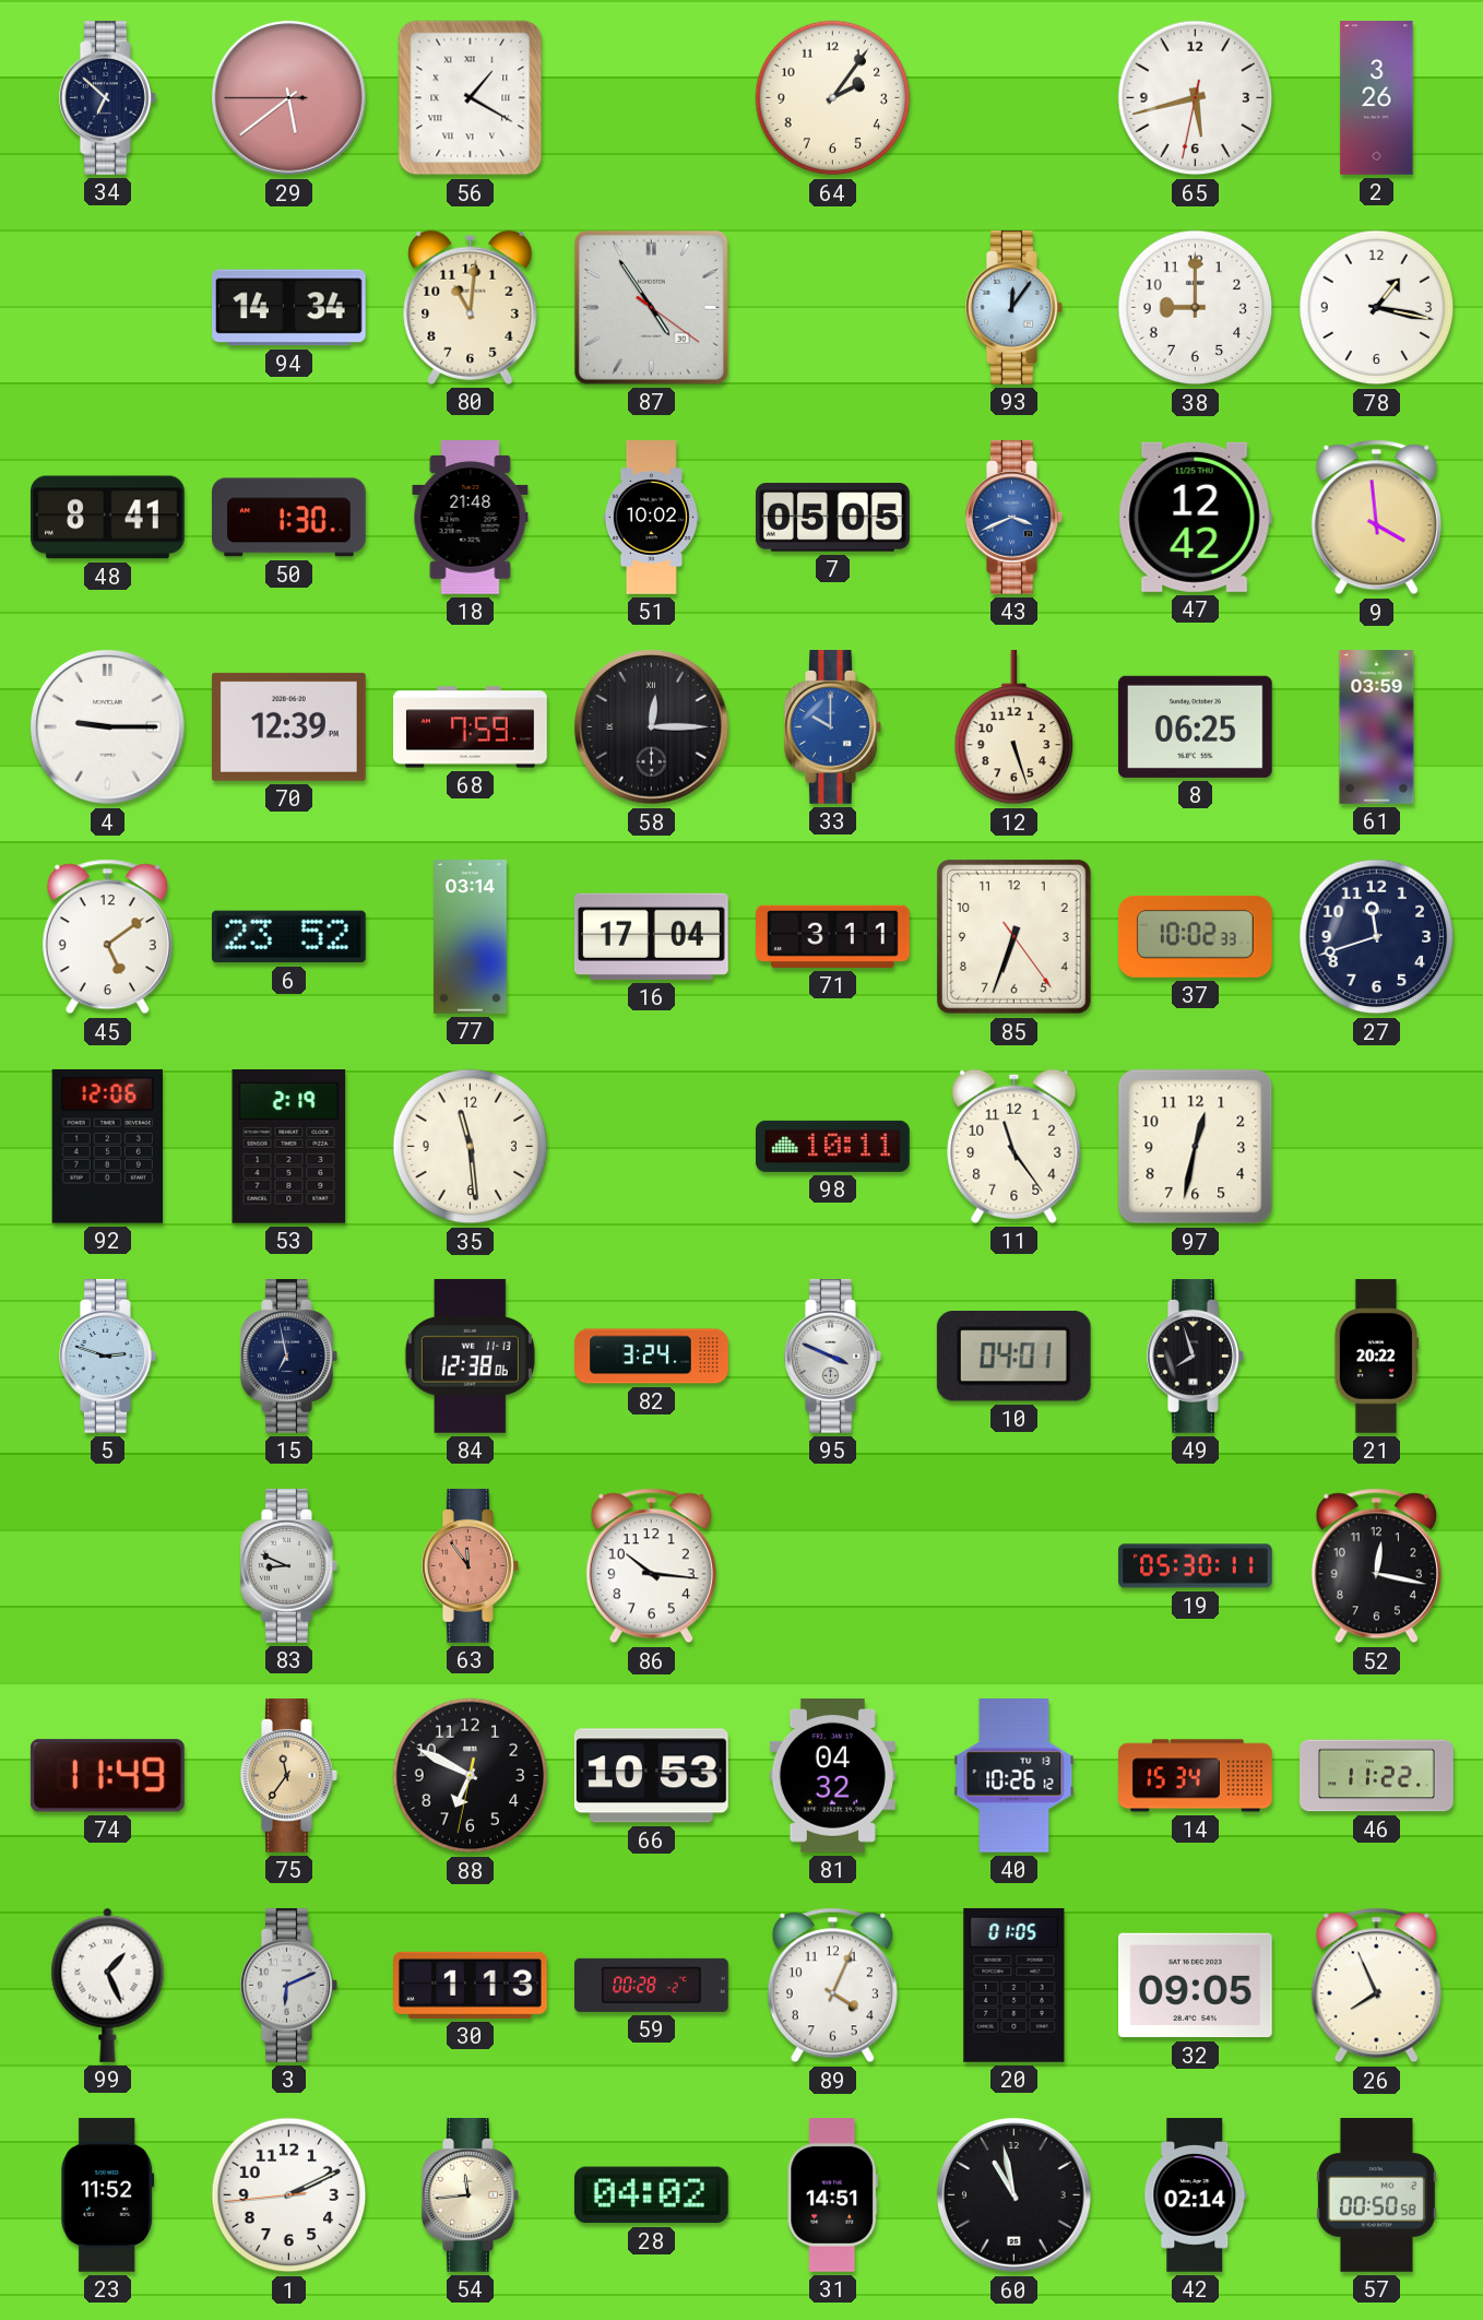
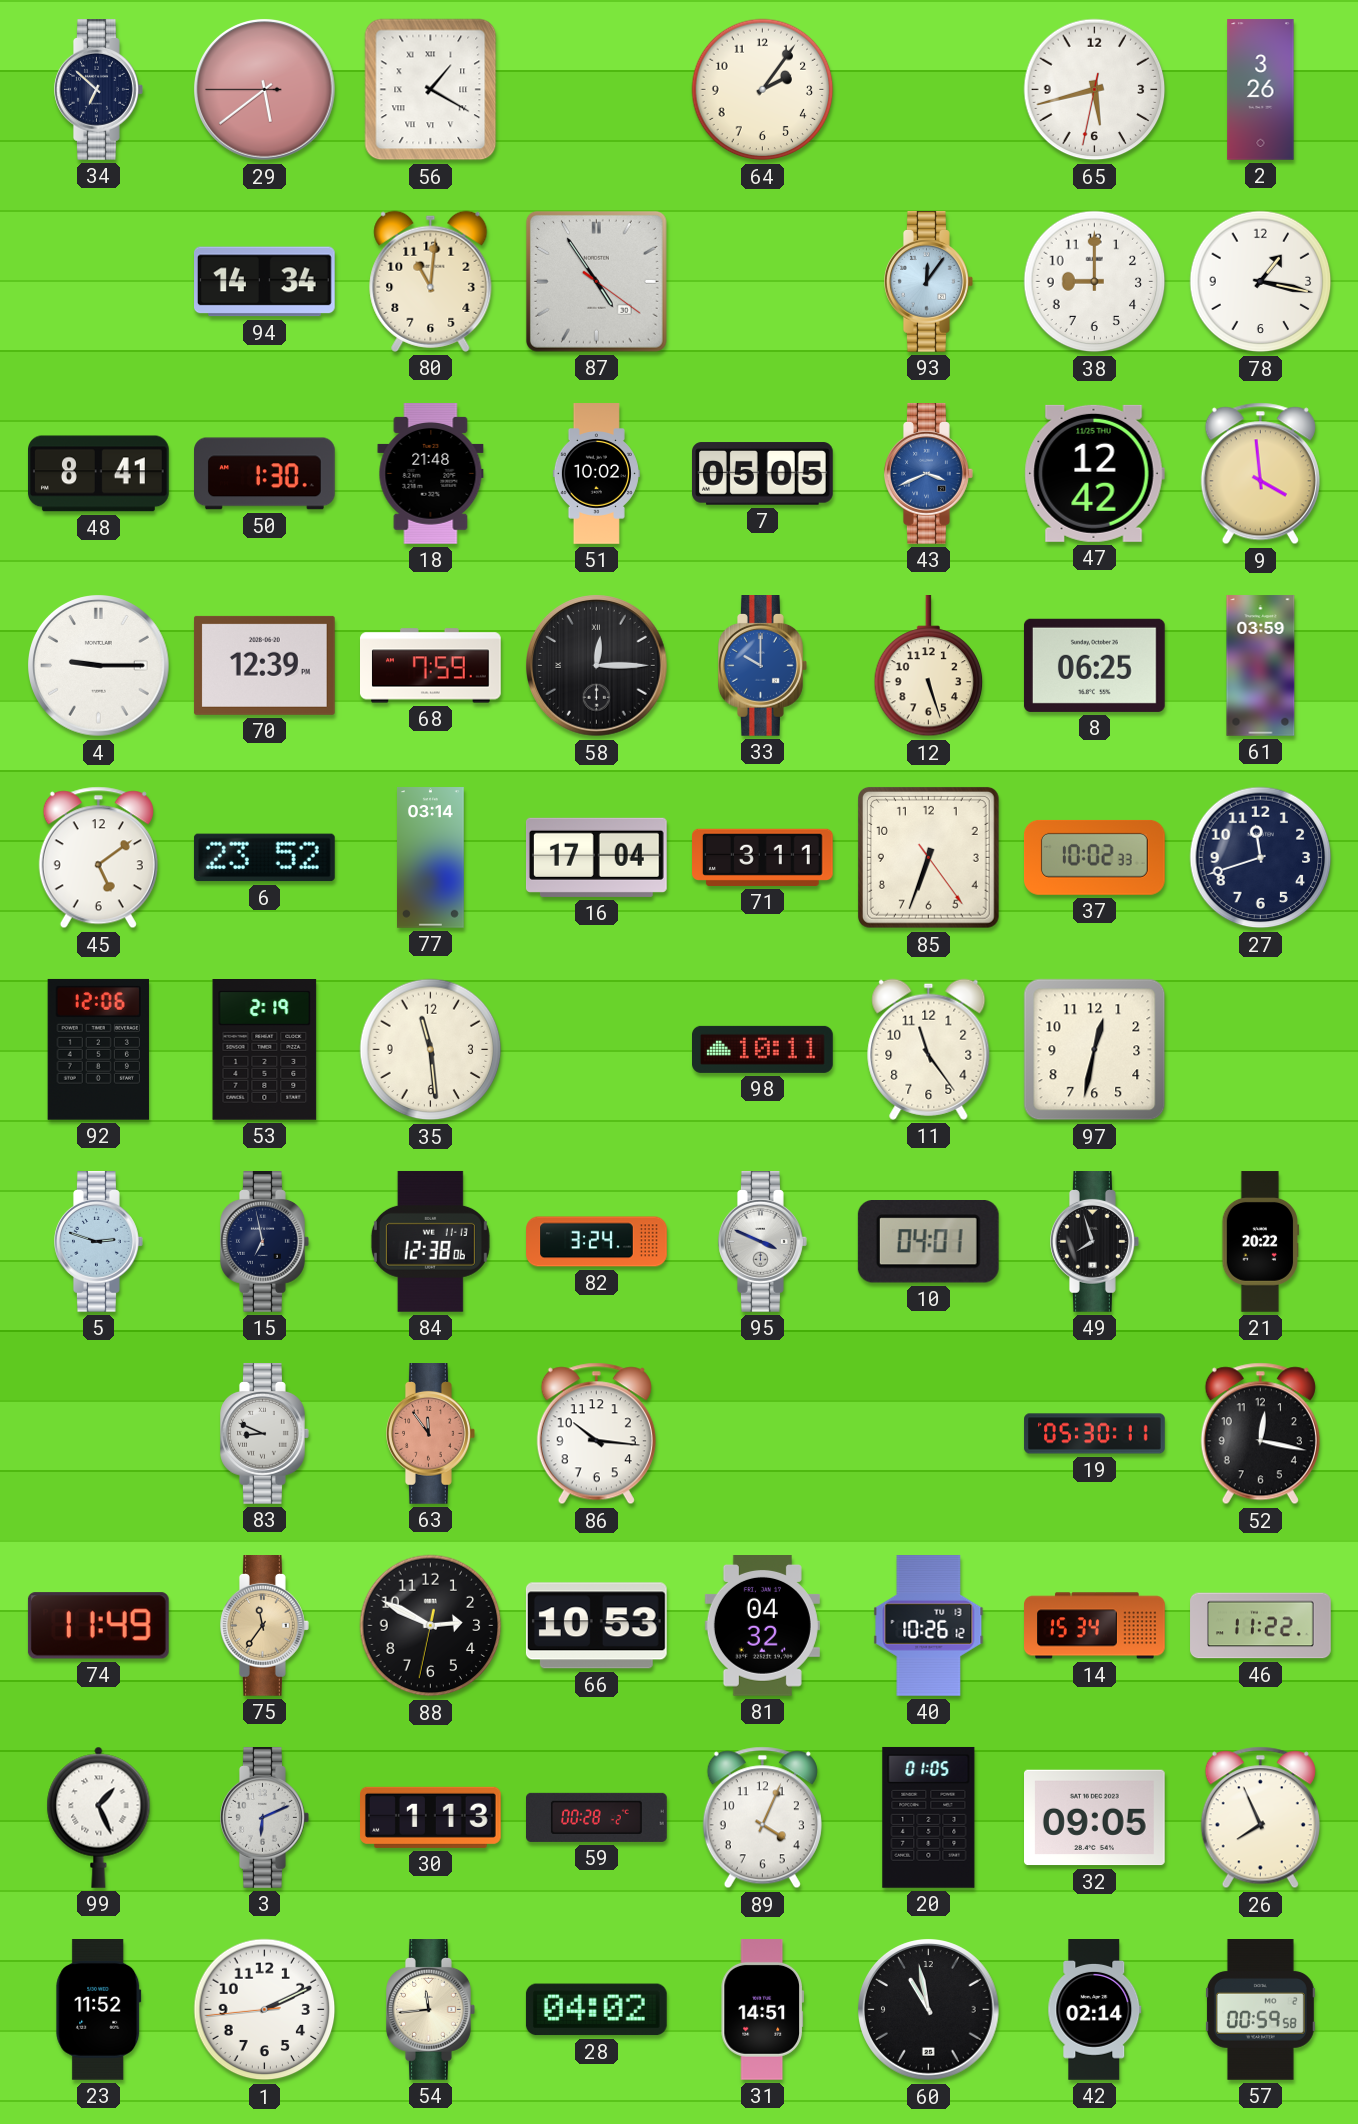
88: 6:49 -> 2:49
57: 00:50 -> 00:59
